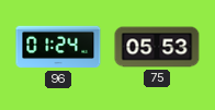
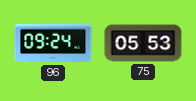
96: 01:24 -> 09:24
